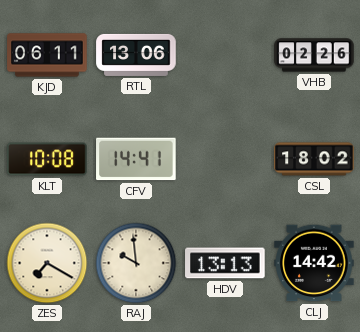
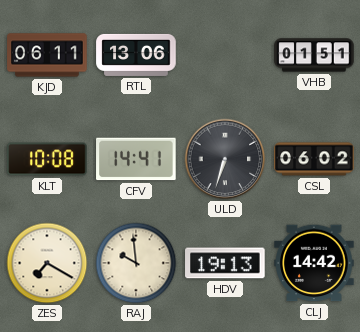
VHB: 02:26 -> 01:51
ULD: none -> 6:33
CSL: 18:02 -> 06:02
HDV: 13:13 -> 19:13
